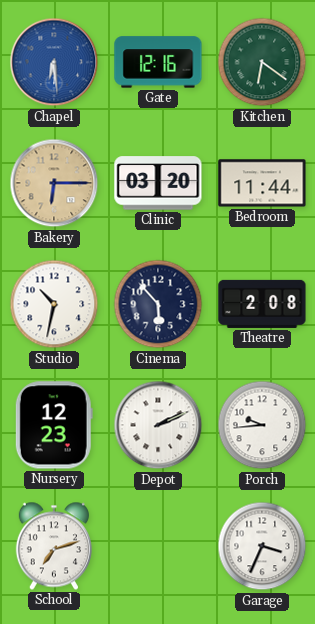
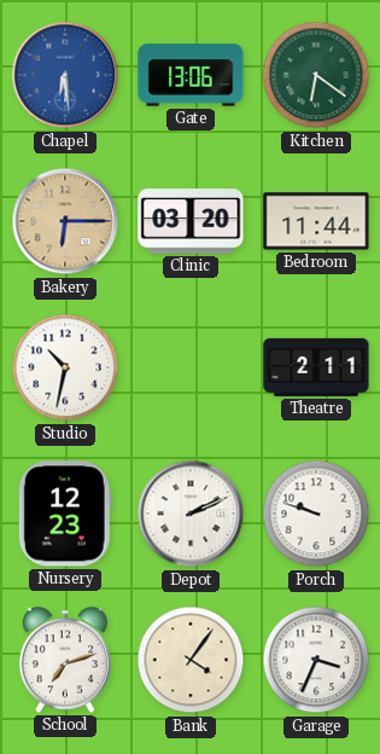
Gate: 12:16 -> 13:06
Cinema: 5:53 -> none
Theatre: 2:08 -> 2:11
Porch: 9:44 -> 9:48
Bank: none -> 4:06
